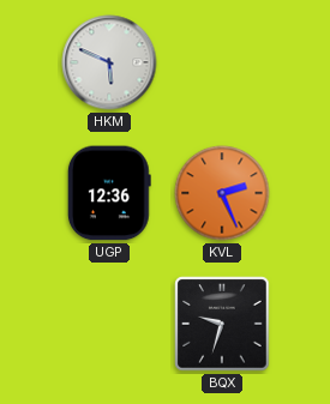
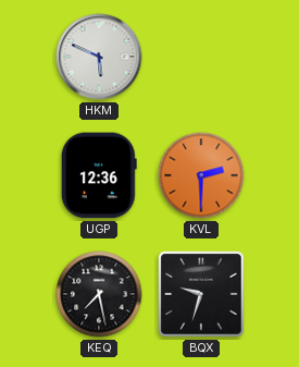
KVL: 2:26 -> 2:30
KEQ: none -> 7:28
